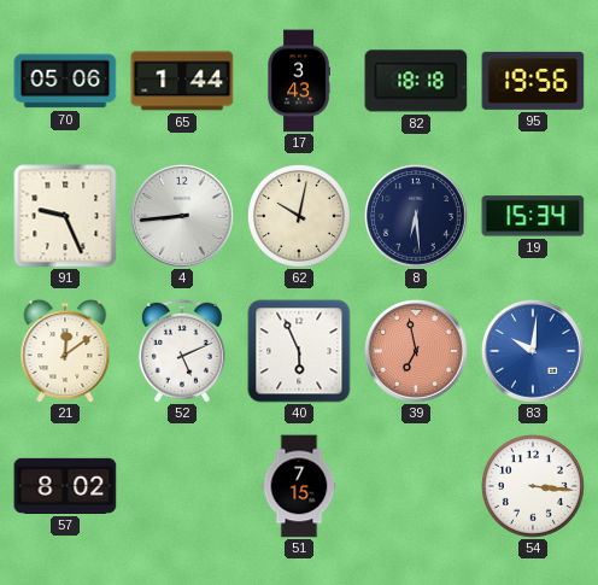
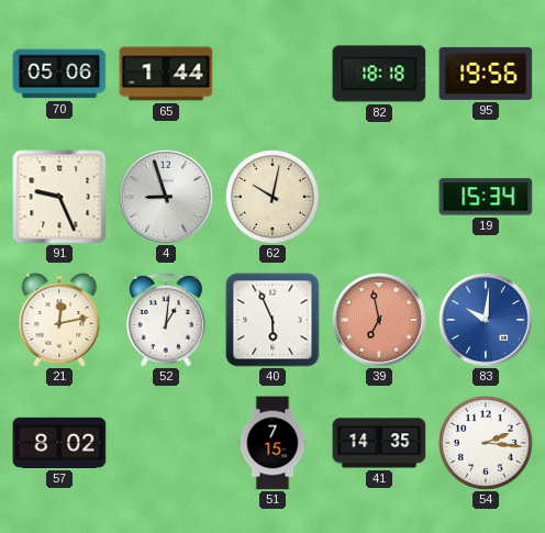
17: 3:43 -> none
4: 8:44 -> 8:57
8: 6:29 -> none
21: 12:09 -> 12:13
52: 5:11 -> 1:01
41: none -> 14:35
54: 3:16 -> 2:16
